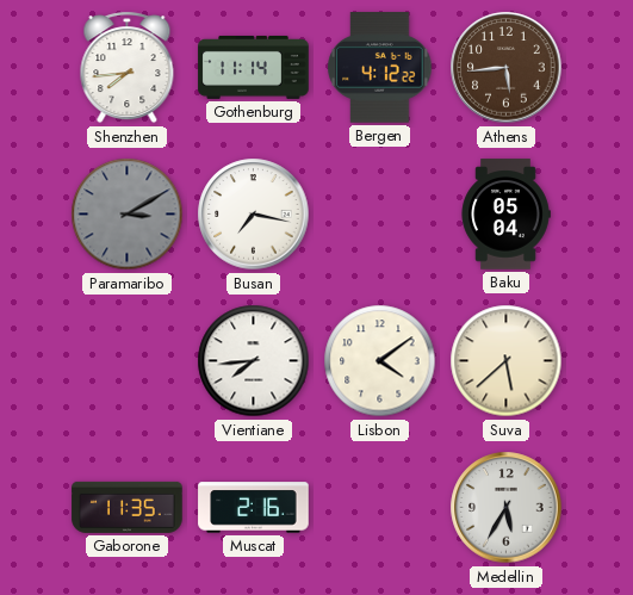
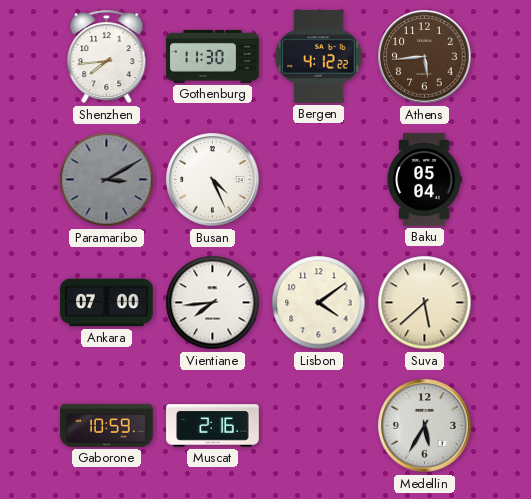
Gothenburg: 11:14 -> 11:30
Busan: 7:17 -> 4:26
Ankara: none -> 07:00
Gaborone: 11:35 -> 10:59
